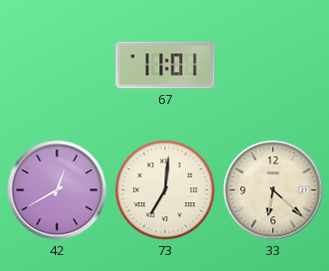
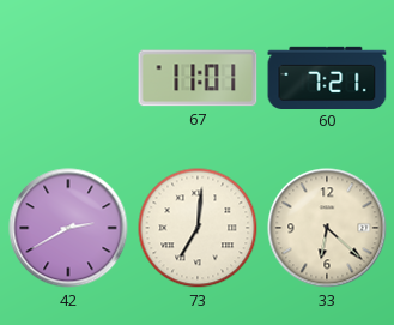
60: none -> 7:21
42: 12:40 -> 2:40
